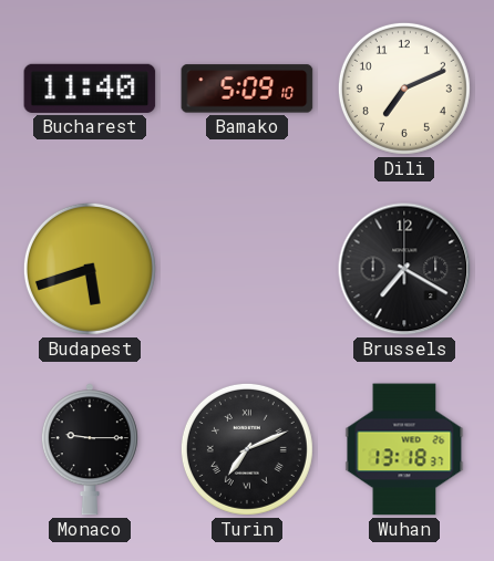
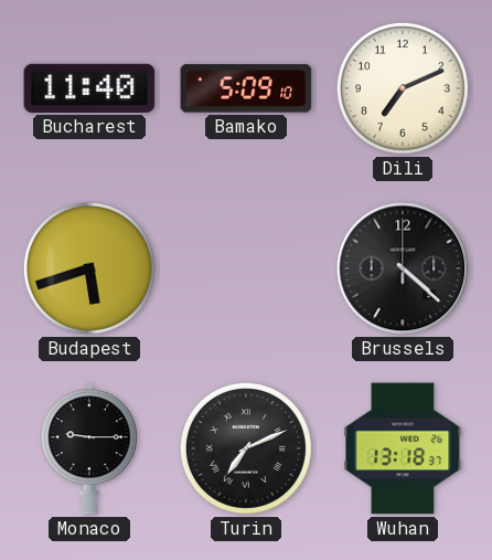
Brussels: 7:20 -> 4:22
